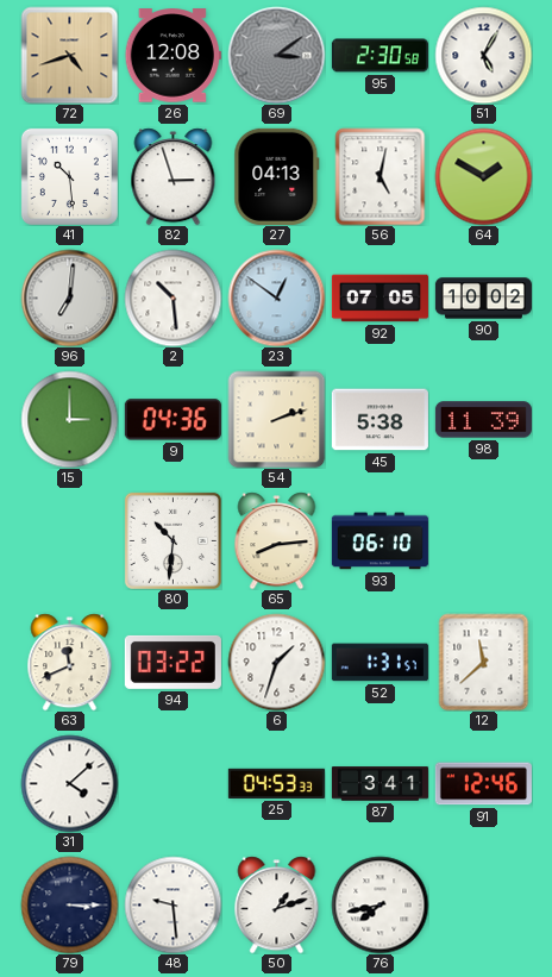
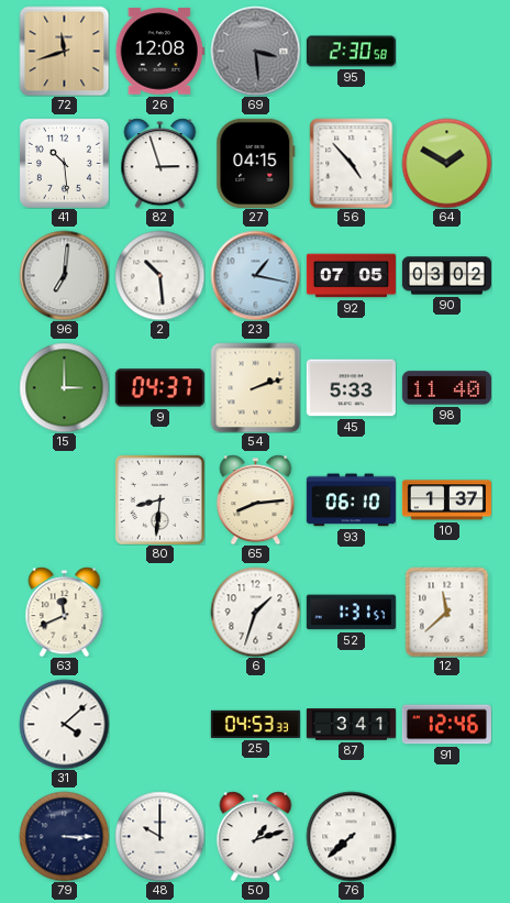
72: 4:42 -> 11:42
69: 3:09 -> 3:29
51: 5:05 -> none
27: 04:13 -> 04:15
56: 5:02 -> 4:53
23: 12:51 -> 1:17
90: 10:02 -> 03:02
9: 04:36 -> 04:37
45: 5:38 -> 5:33
98: 11:39 -> 11:40
80: 10:31 -> 8:31
10: none -> 1:37
94: 03:22 -> none
48: 9:29 -> 10:00
76: 7:43 -> 7:38
